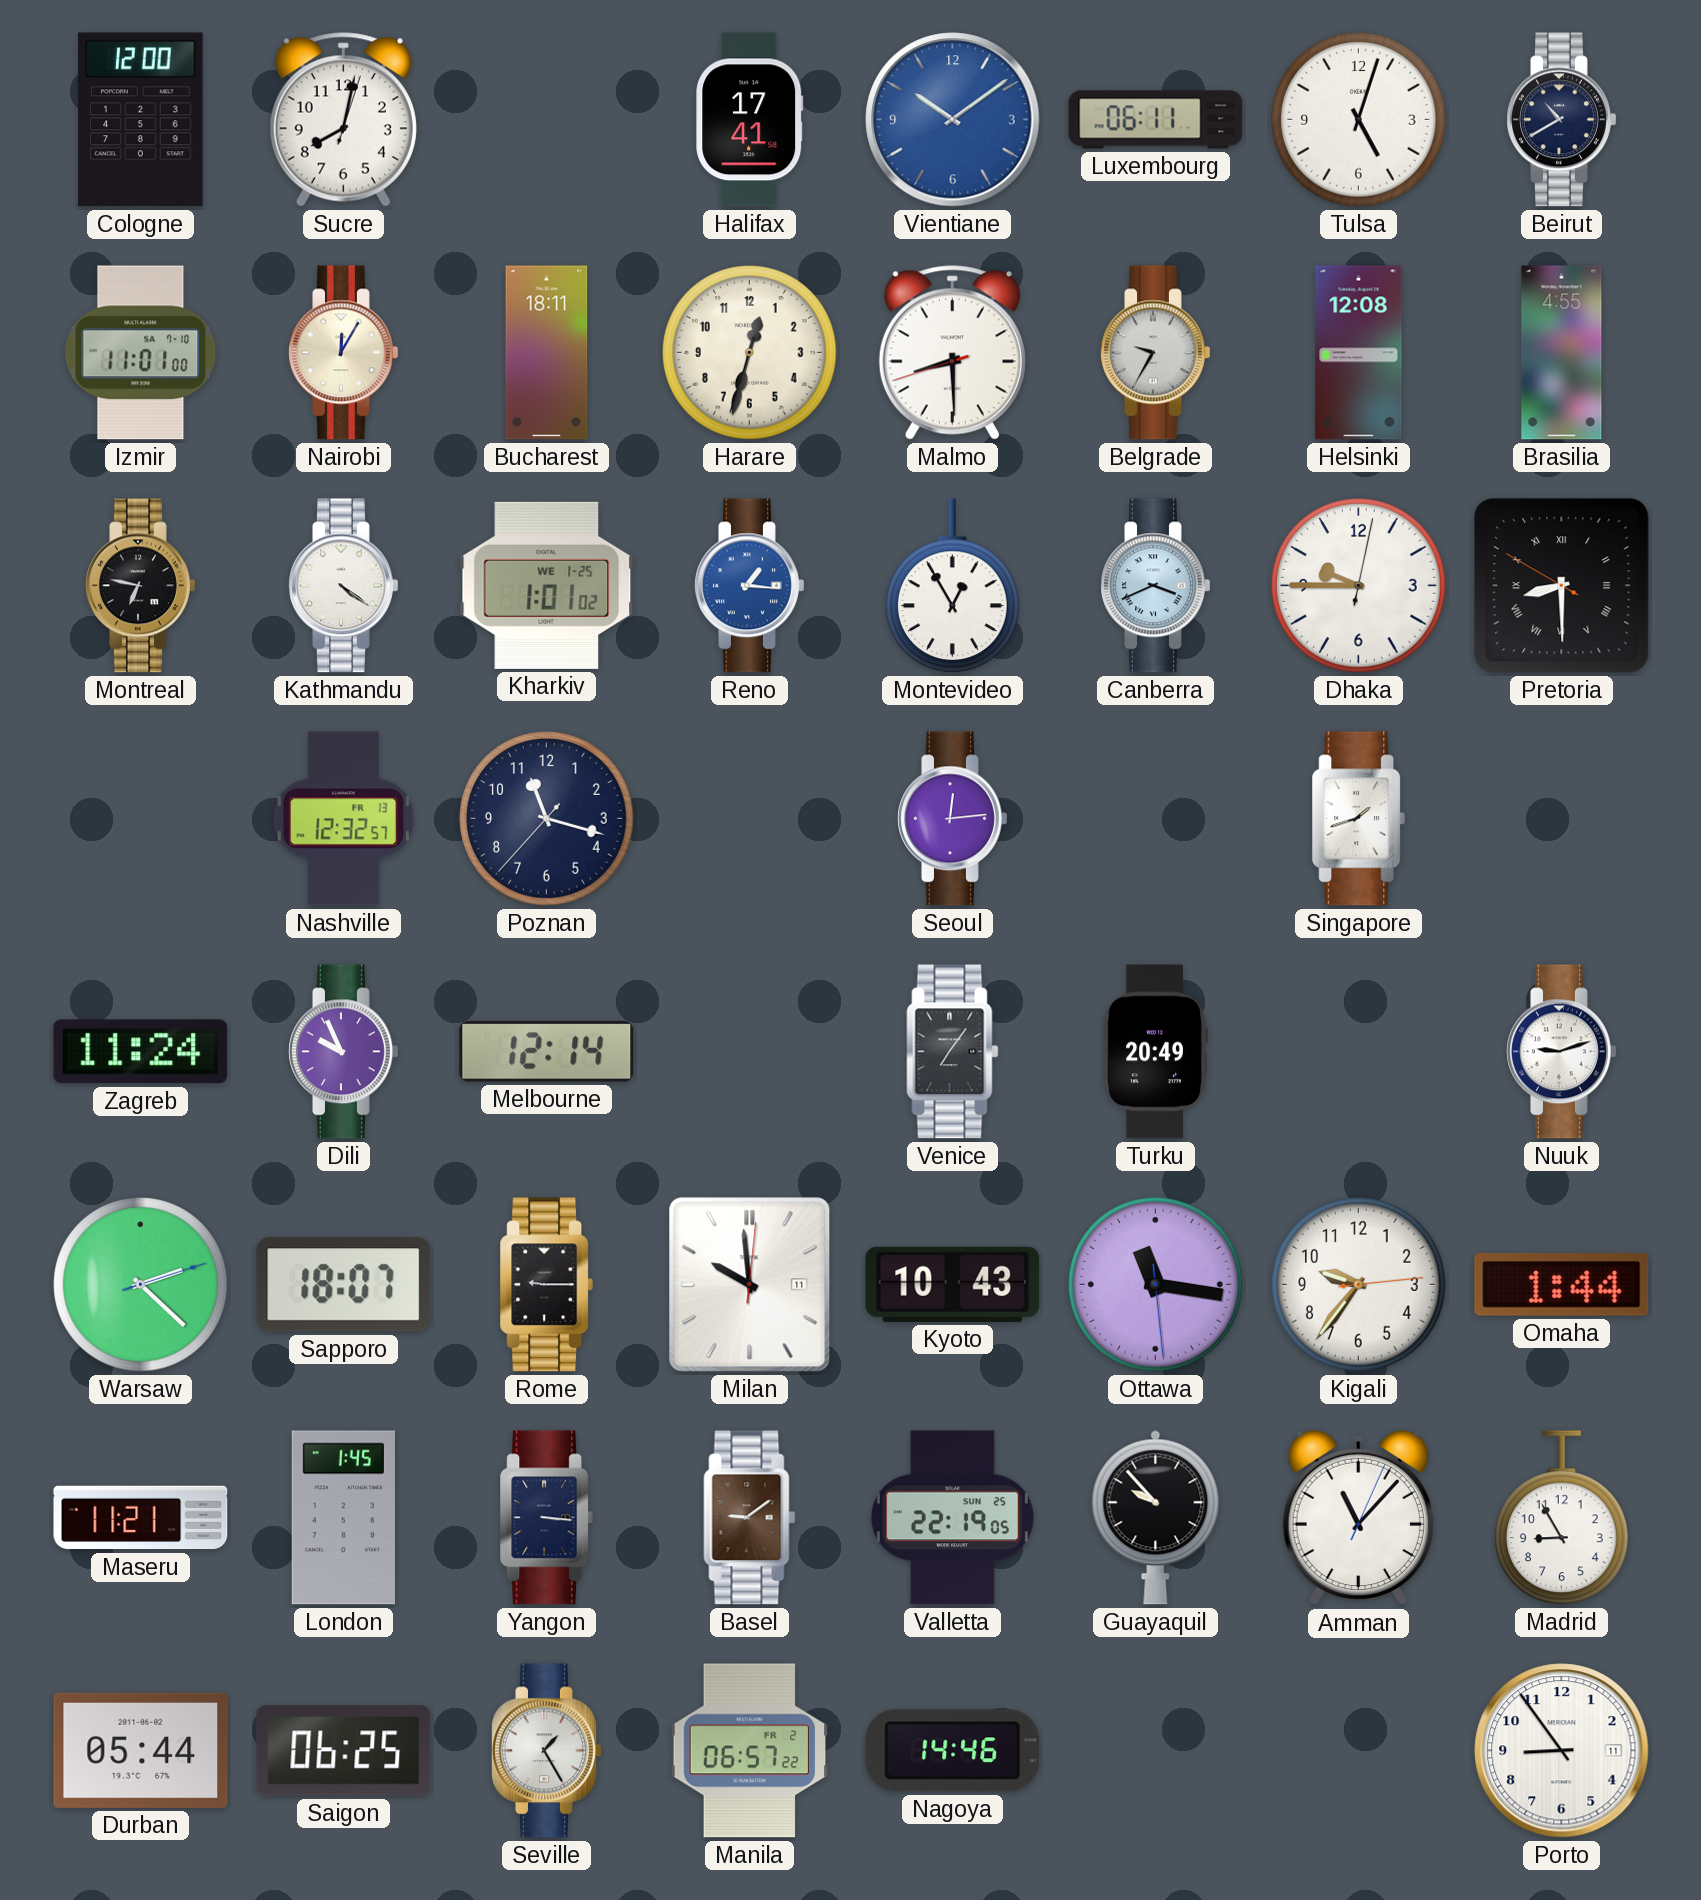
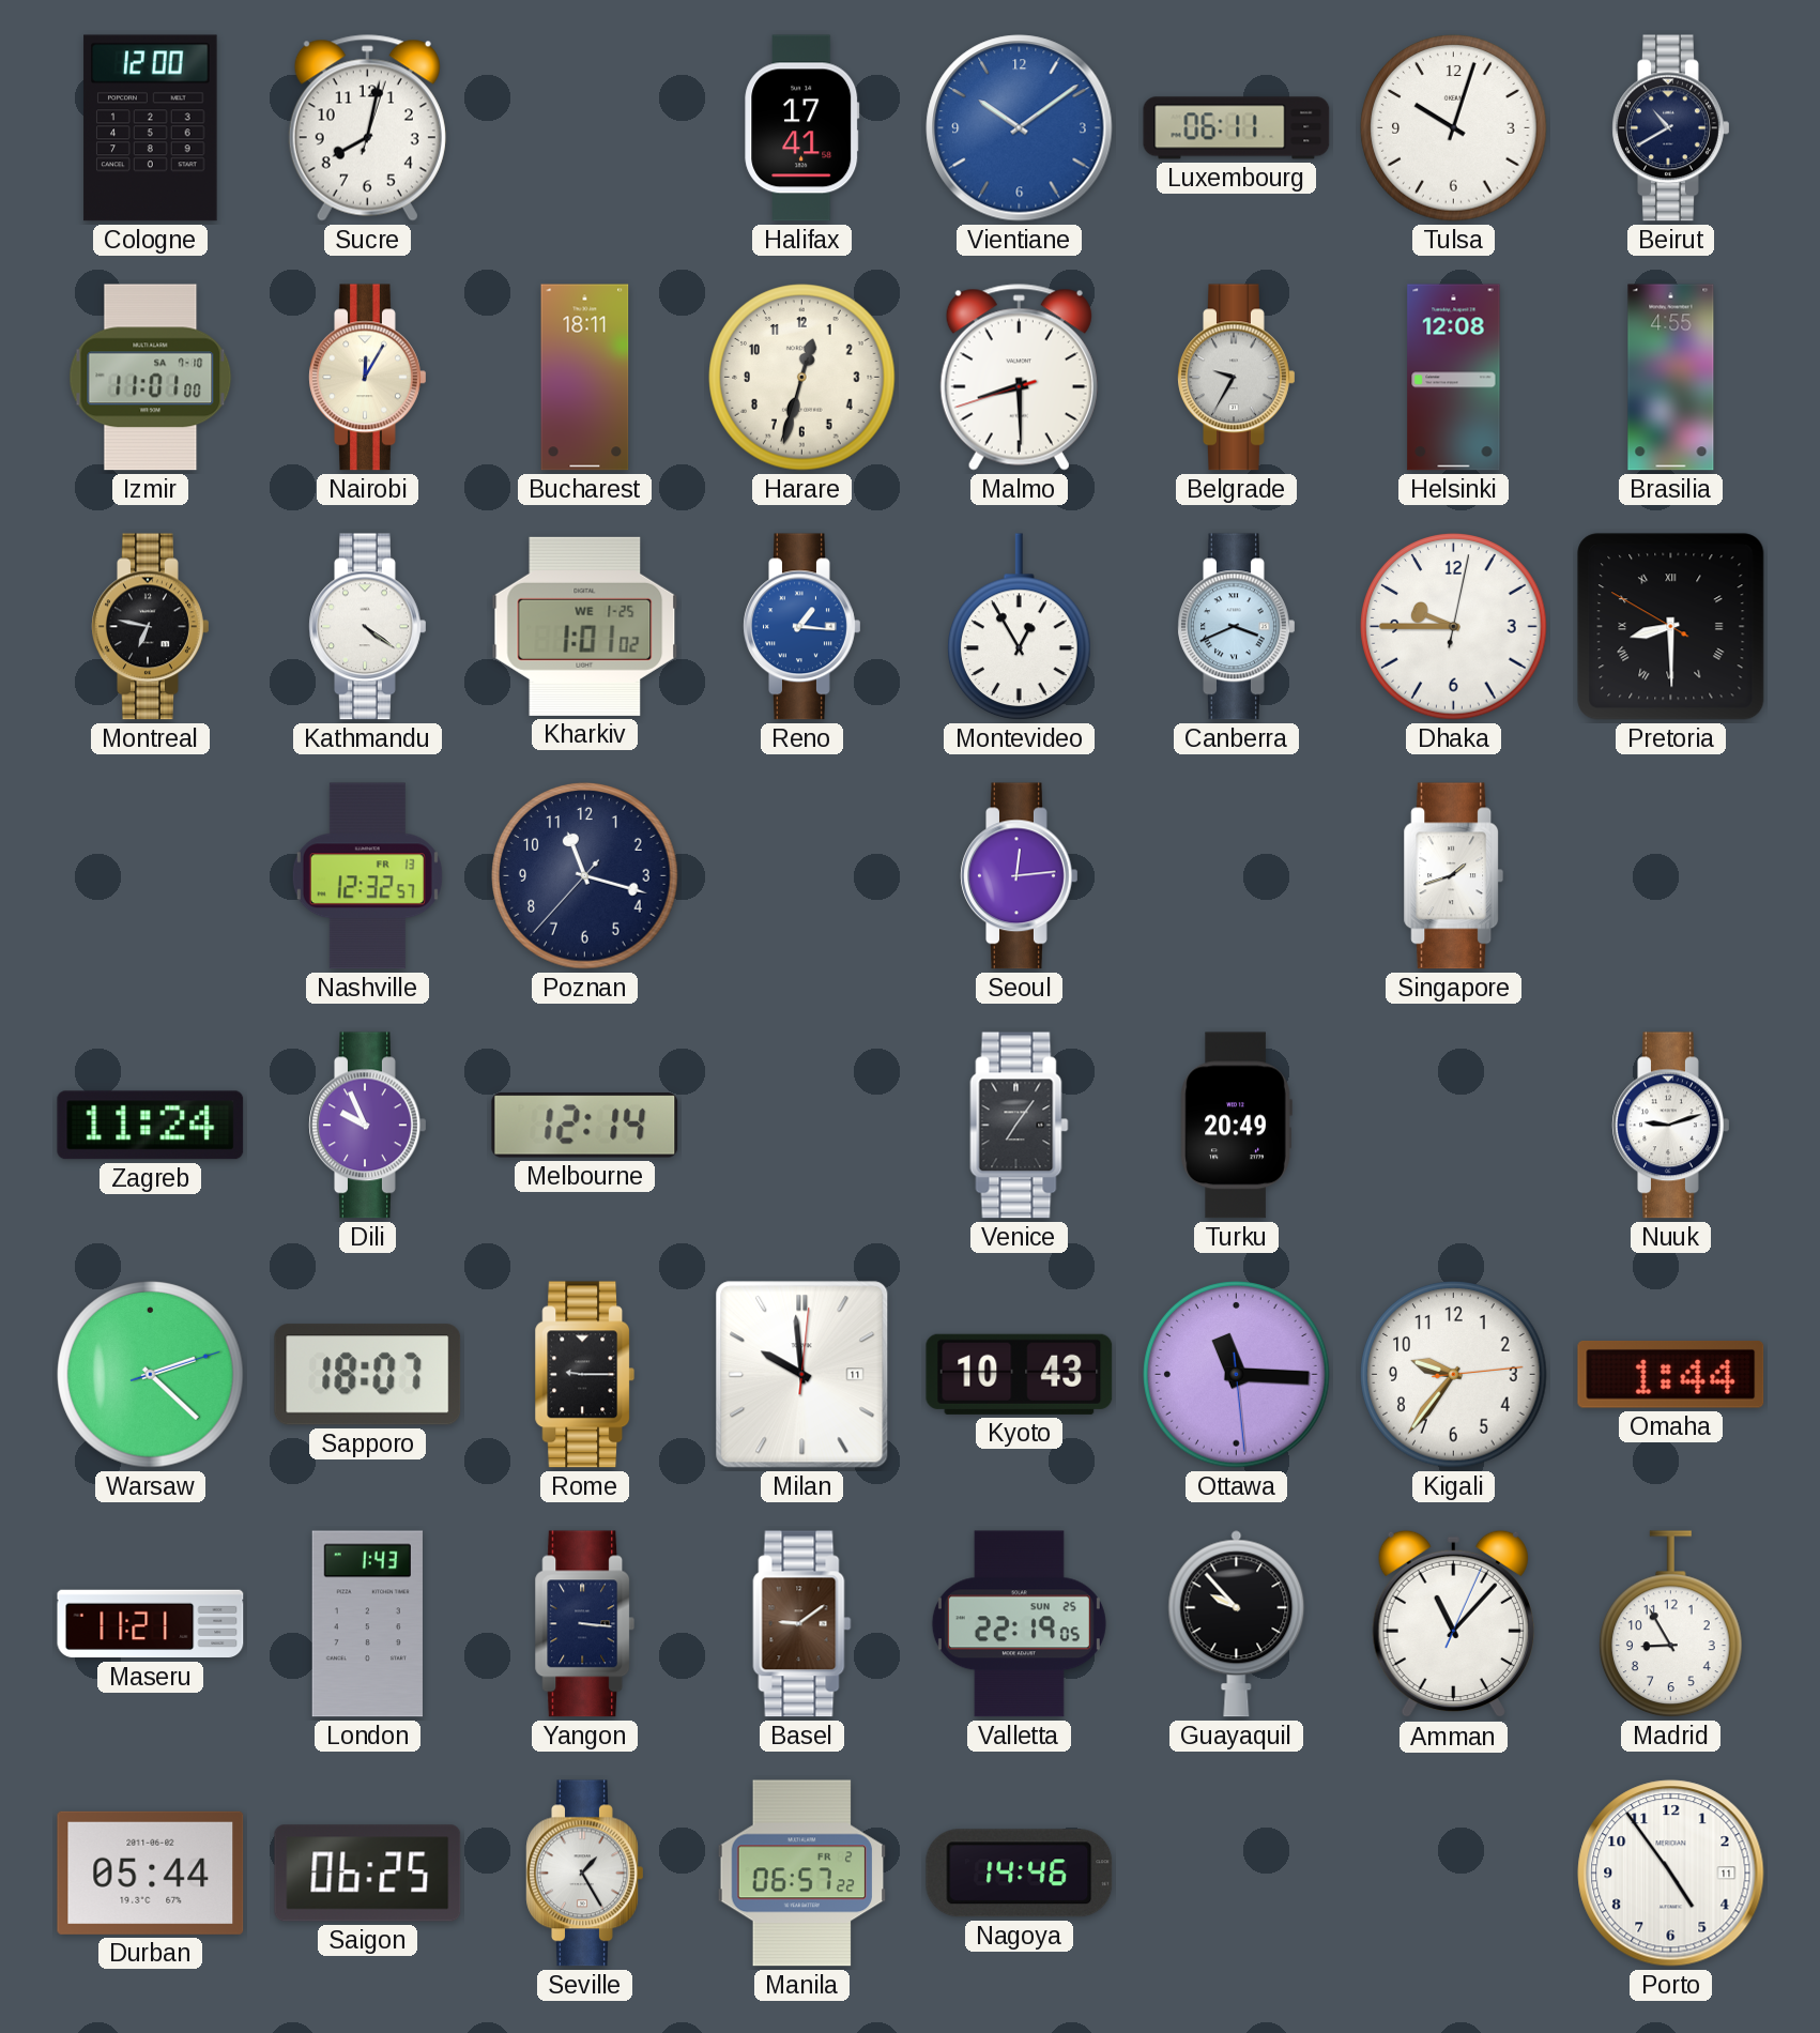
Tulsa: 5:03 -> 10:03
Ottawa: 11:16 -> 11:15
London: 1:45 -> 1:43
Porto: 8:54 -> 4:54
